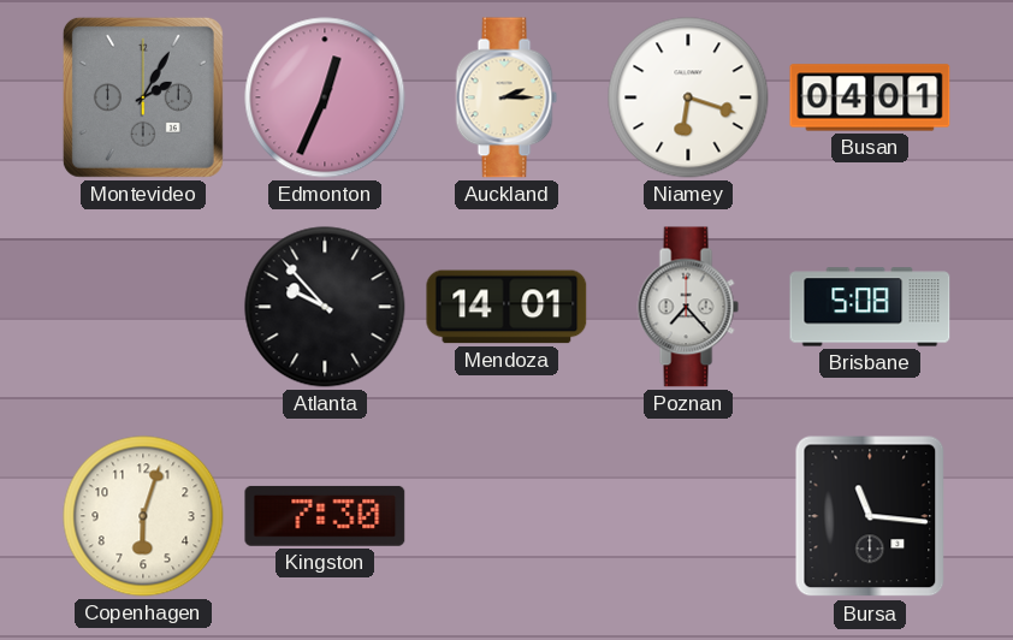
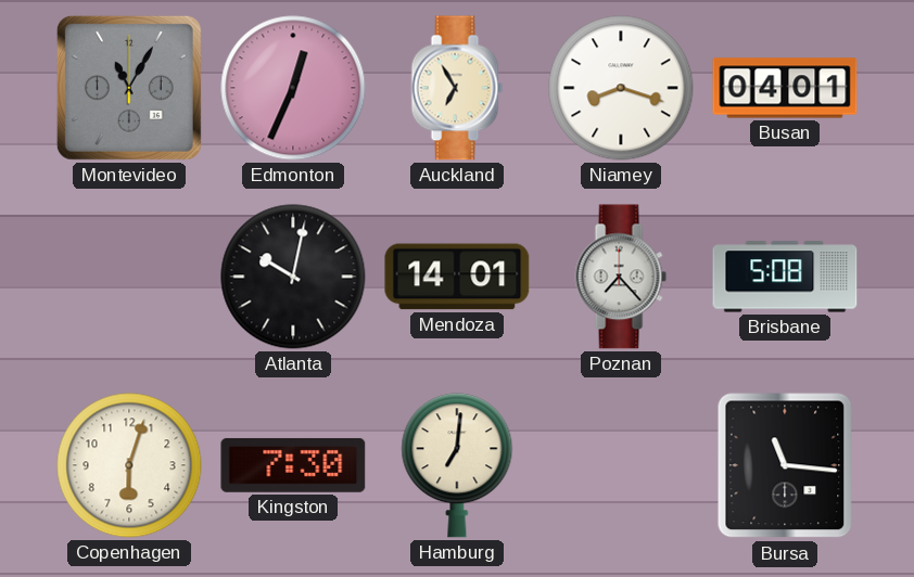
Montevideo: 2:05 -> 11:05
Auckland: 2:15 -> 6:55
Niamey: 6:18 -> 8:18
Atlanta: 9:53 -> 10:02
Hamburg: none -> 7:01
